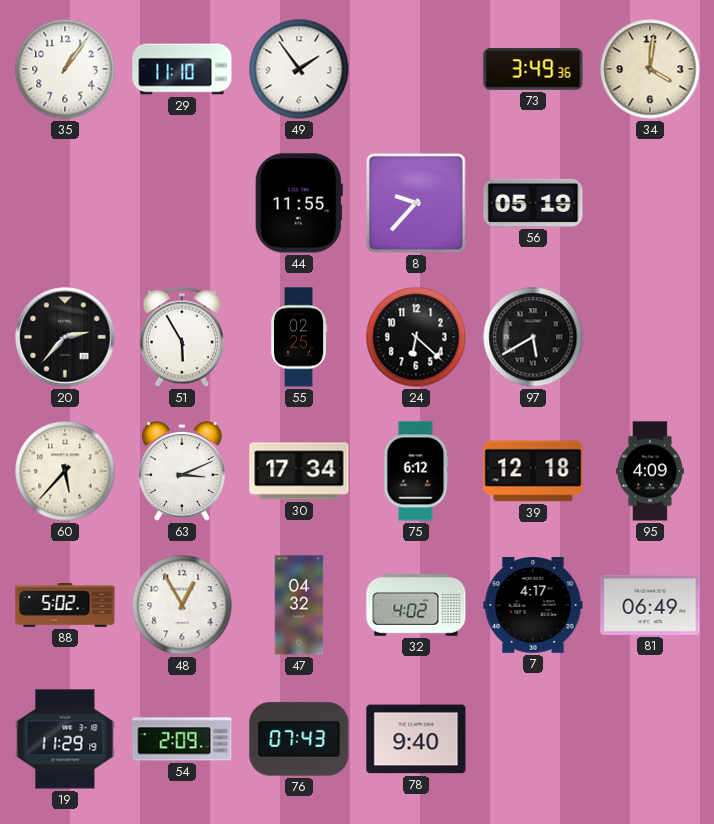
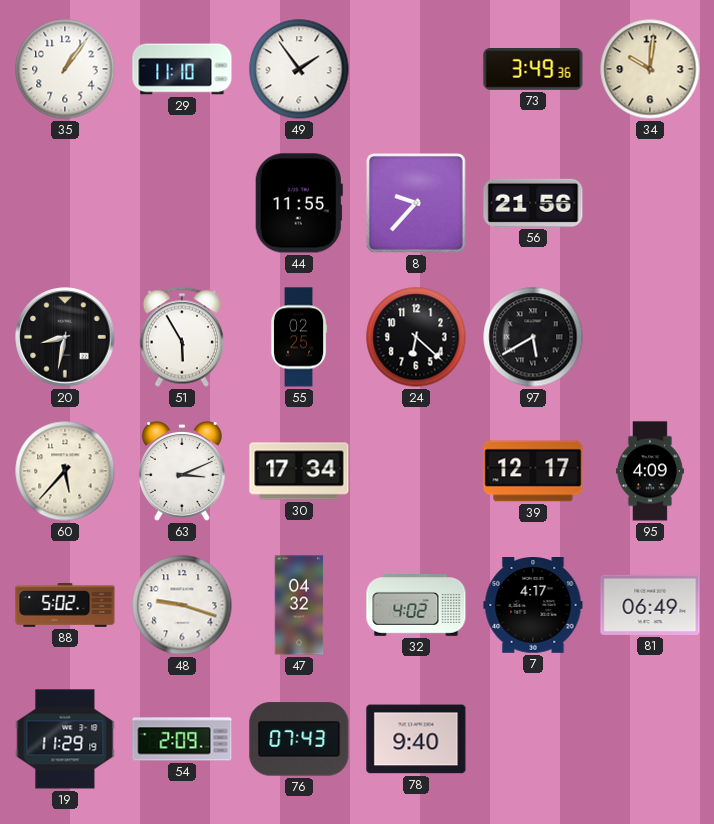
34: 4:01 -> 10:01
56: 05:19 -> 21:56
20: 2:37 -> 8:32
75: 6:12 -> none
39: 12:18 -> 12:17
48: 12:55 -> 9:18
